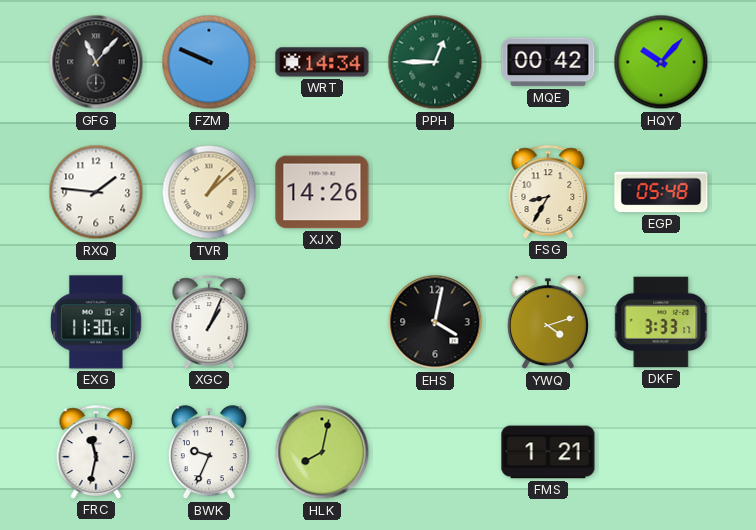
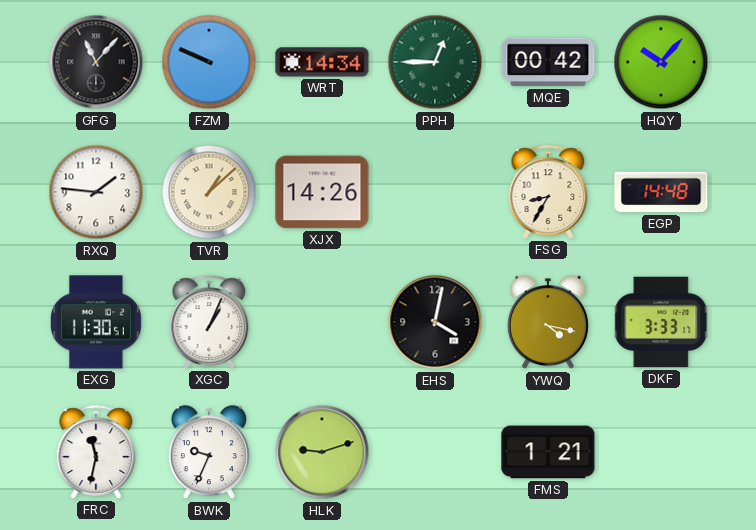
EGP: 05:48 -> 14:48
YWQ: 4:12 -> 4:17
HLK: 8:02 -> 9:12
